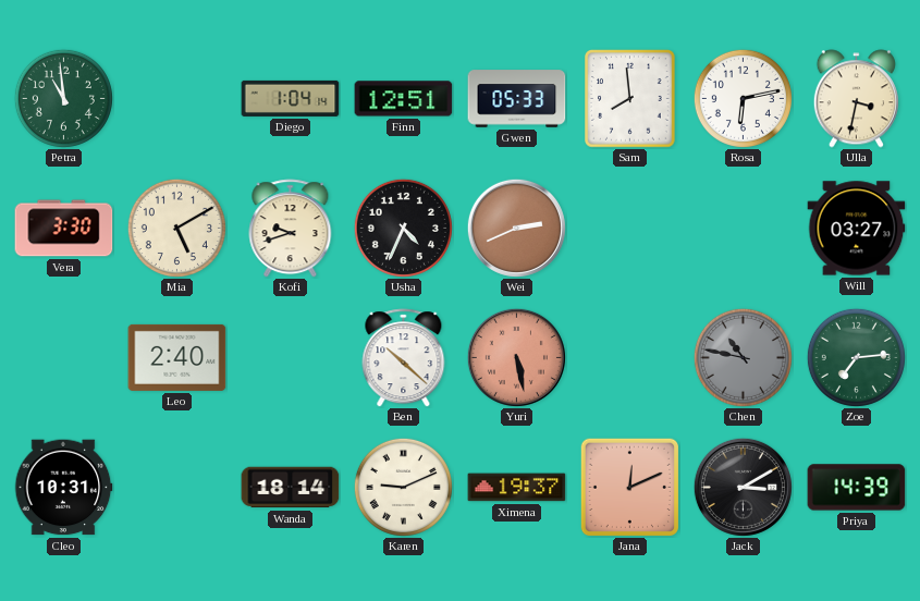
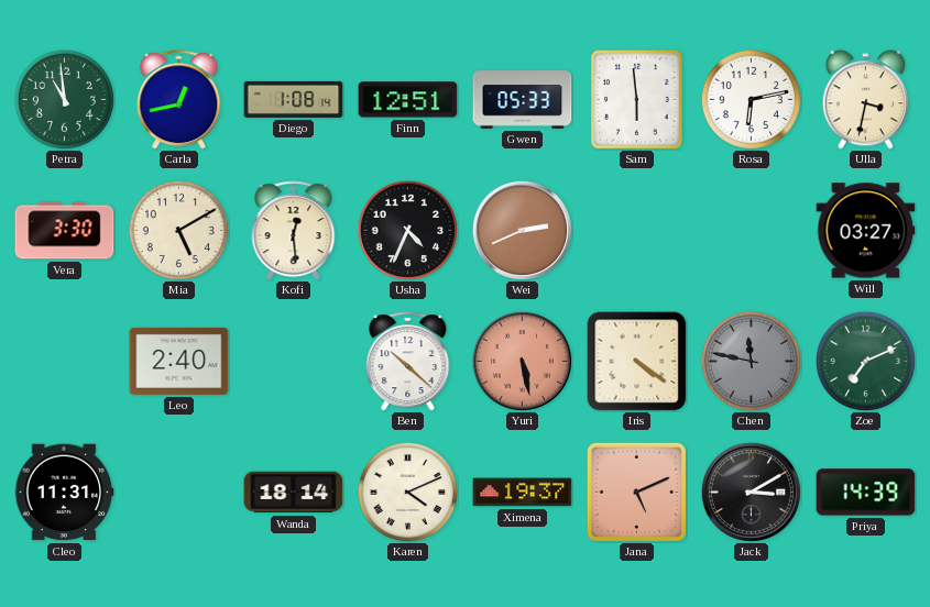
Carla: none -> 12:43
Diego: 1:04 -> 1:08
Sam: 7:59 -> 5:59
Kofi: 9:42 -> 12:29
Iris: none -> 4:21
Chen: 10:47 -> 11:47
Zoe: 7:14 -> 7:11
Cleo: 10:31 -> 11:31
Karen: 9:11 -> 4:11
Jana: 12:11 -> 5:11
